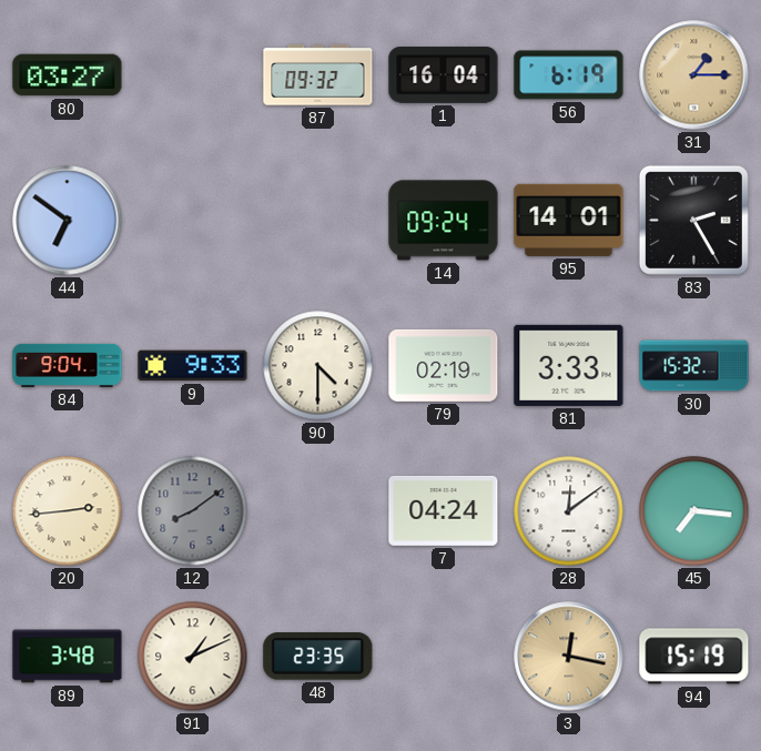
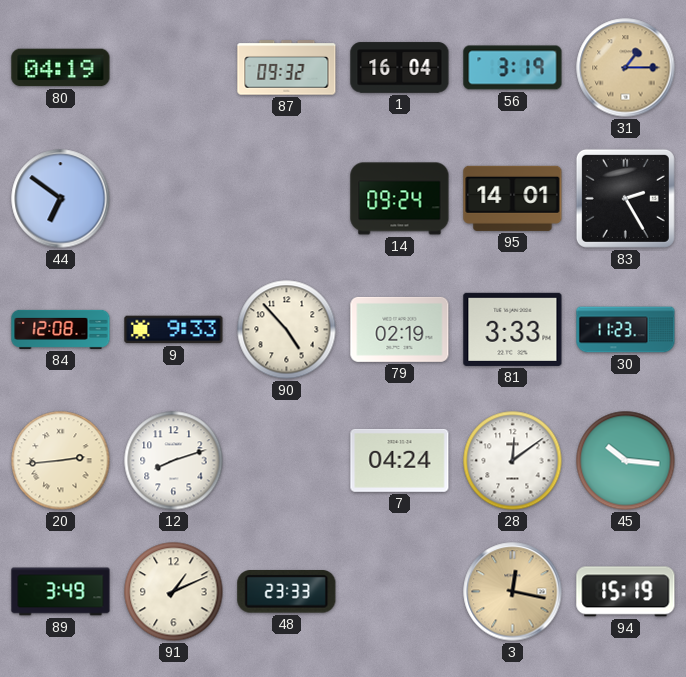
80: 03:27 -> 04:19
56: 6:19 -> 3:19
84: 9:04 -> 12:08
90: 4:30 -> 4:53
30: 15:32 -> 11:23
12: 8:09 -> 8:12
12 dial: grey -> white
45: 7:16 -> 10:16
89: 3:48 -> 3:49
48: 23:35 -> 23:33
